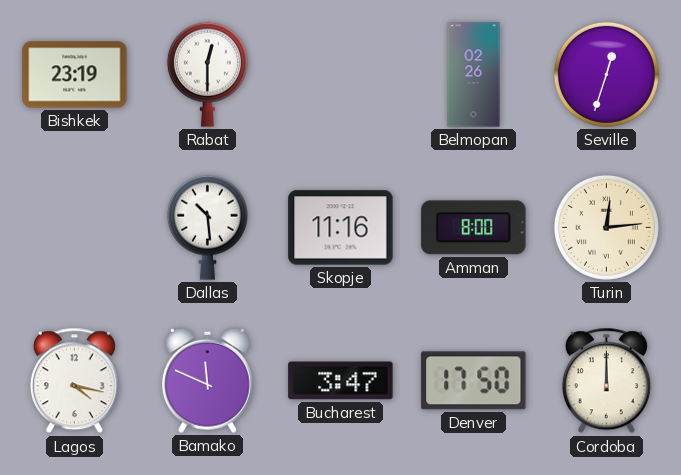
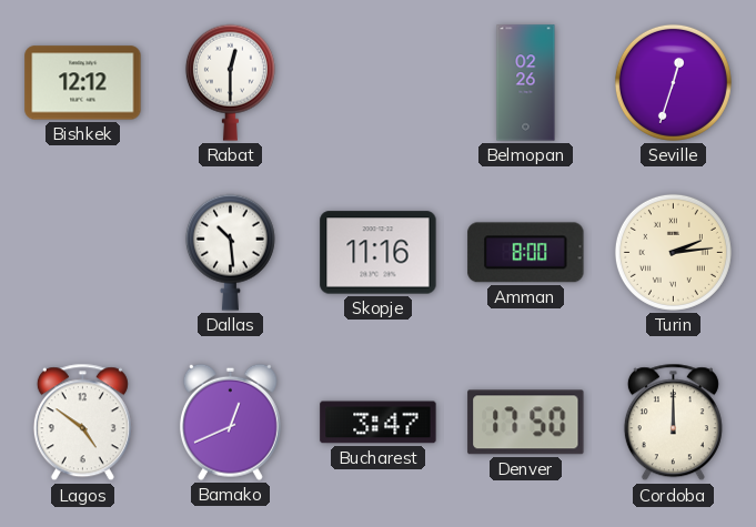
Bishkek: 23:19 -> 12:12
Turin: 12:14 -> 2:14
Lagos: 4:17 -> 4:51
Bamako: 11:49 -> 12:41
